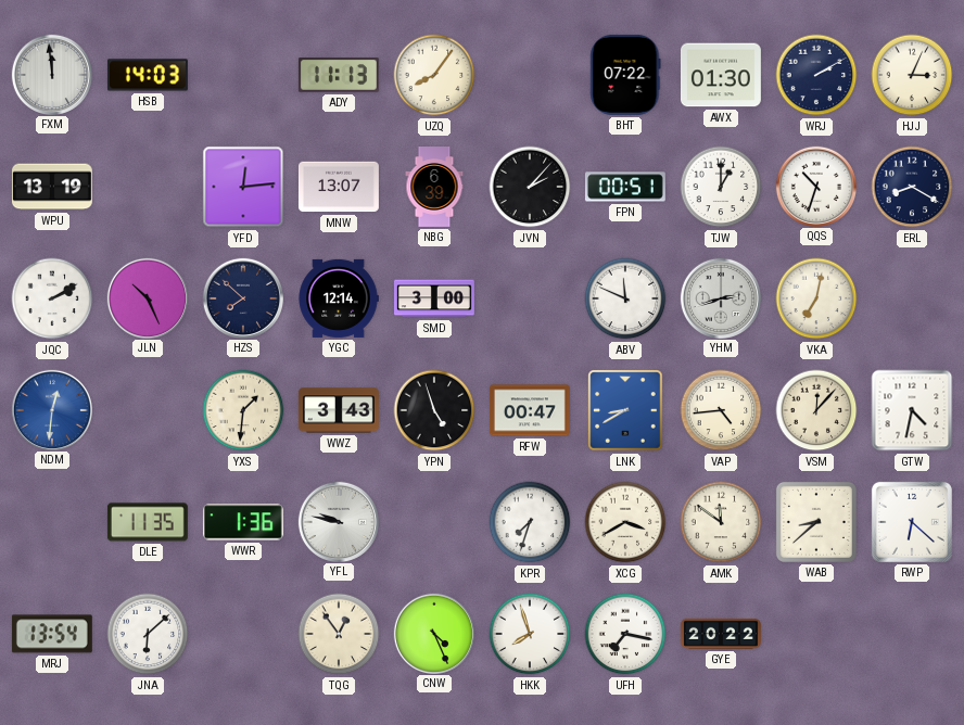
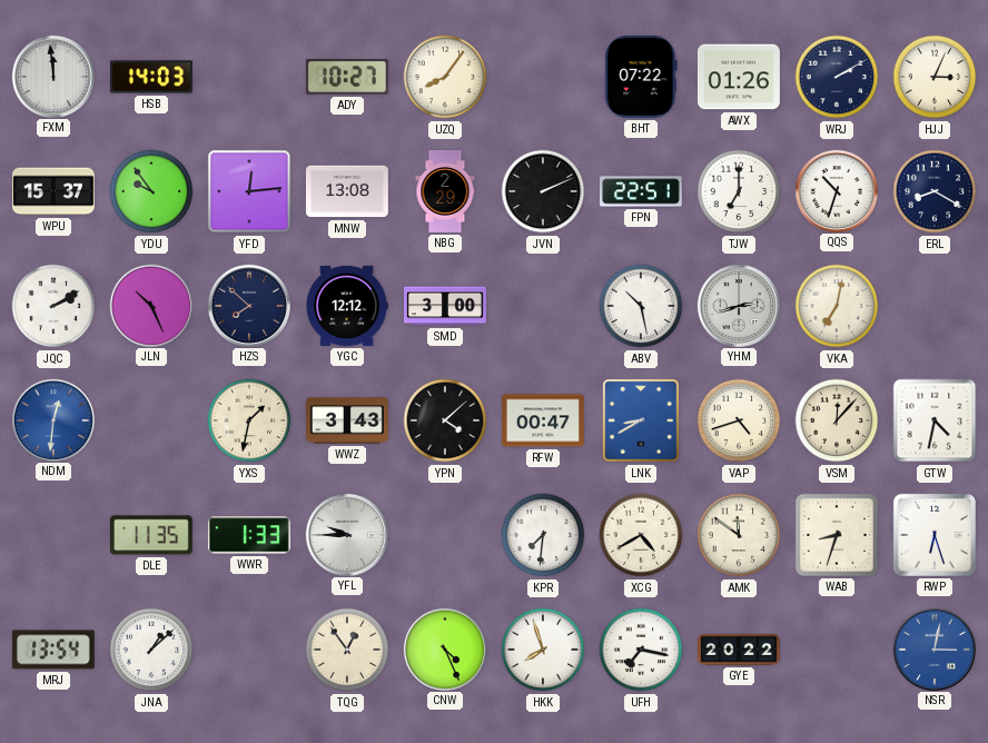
ADY: 11:13 -> 10:27
AWX: 01:30 -> 01:26
WPU: 13:19 -> 15:37
YDU: none -> 9:54
MNW: 13:07 -> 13:08
NBG: 6:39 -> 2:29
JVN: 2:07 -> 2:11
FPN: 00:51 -> 22:51
TJW: 1:00 -> 7:00
YGC: 12:14 -> 12:12
ABV: 11:49 -> 10:28
YXS: 1:31 -> 1:32
YPN: 4:57 -> 4:08
VAP: 4:44 -> 4:42
WWR: 1:36 -> 1:33
YFL: 9:47 -> 9:45
KPR: 7:33 -> 7:31
XCG: 3:40 -> 4:40
WAB: 8:38 -> 8:33
RWP: 6:22 -> 6:27
JNA: 6:08 -> 1:08
NSR: none -> 3:02
